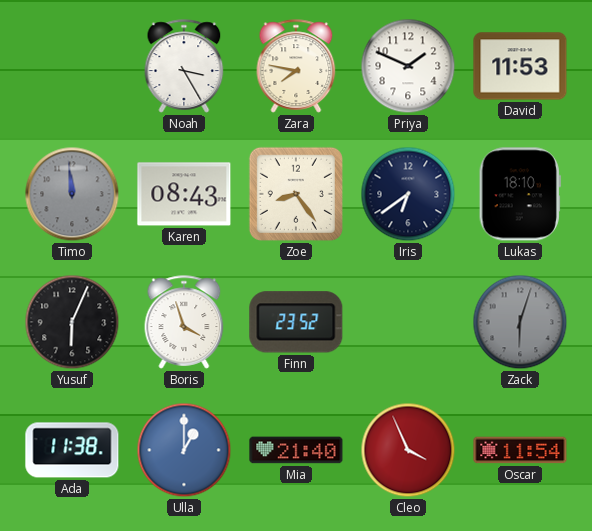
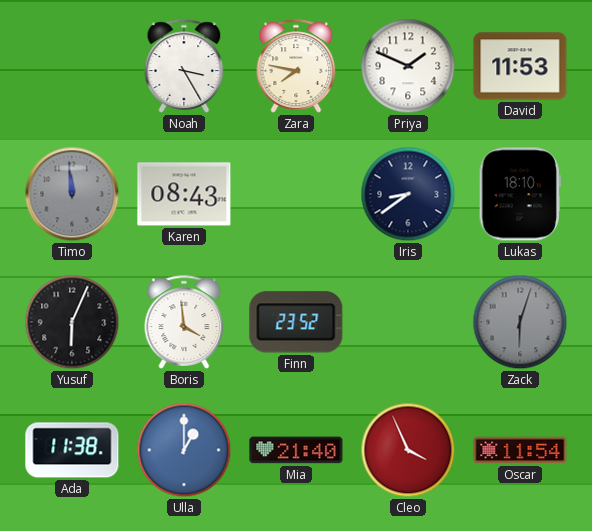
Zoe: 8:24 -> none
Iris: 6:39 -> 8:39
Boris: 3:57 -> 3:59
